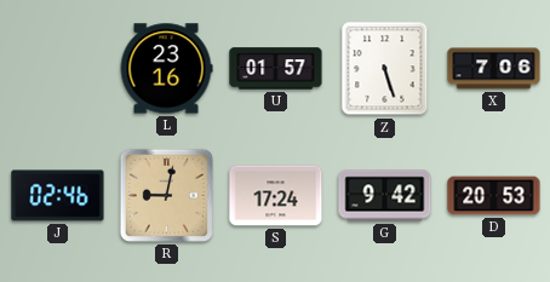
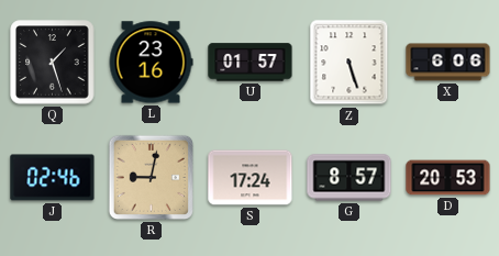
Q: none -> 1:27
X: 7:06 -> 6:06
G: 9:42 -> 8:57
